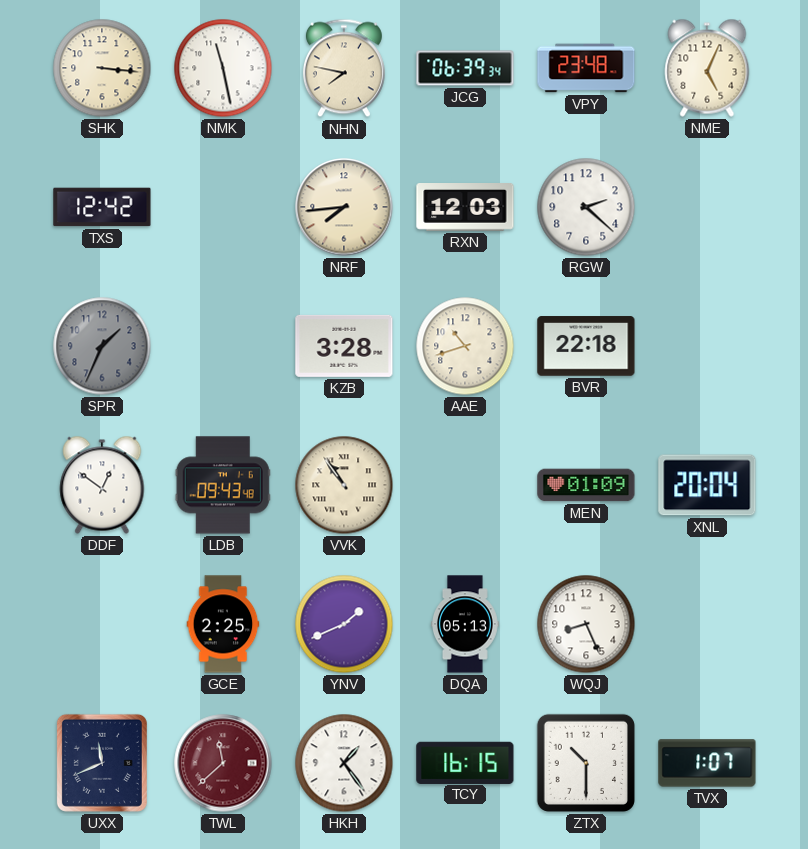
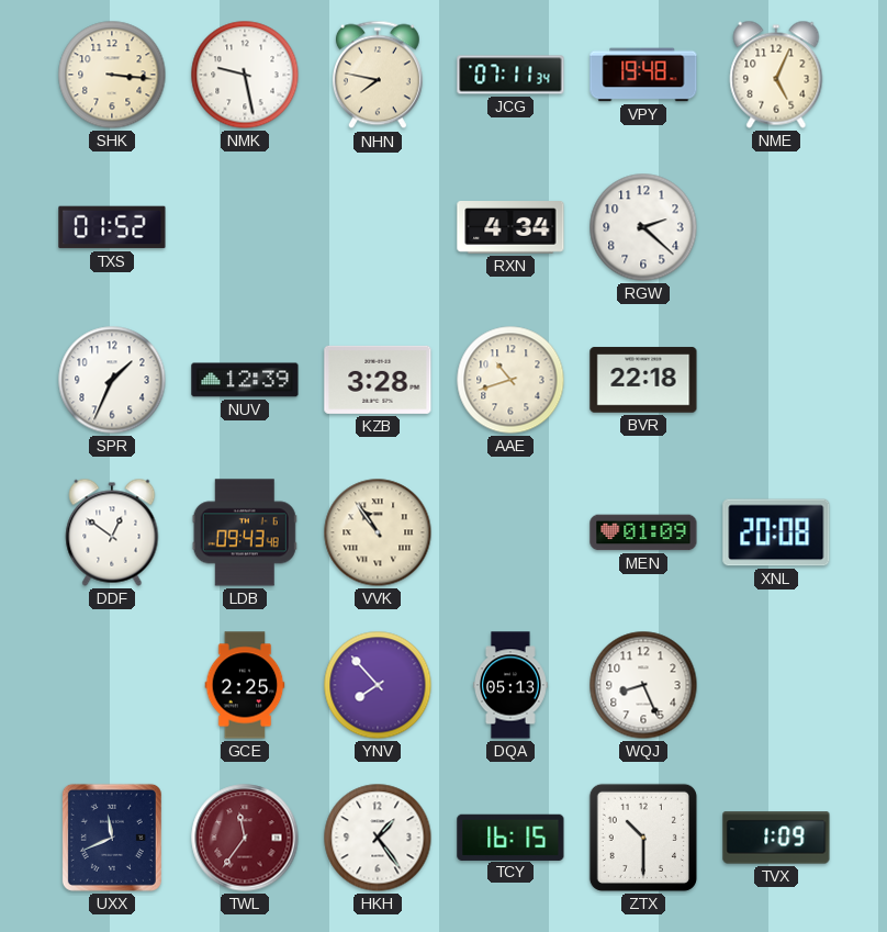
NMK: 11:28 -> 9:28
JCG: 06:39 -> 07:11
VPY: 23:48 -> 19:48
TXS: 12:42 -> 01:52
NRF: 7:44 -> none
RXN: 12:03 -> 4:34
SPR dial: grey -> white
NUV: none -> 12:39
XNL: 20:04 -> 20:08
YNV: 1:41 -> 7:53
TWL: 11:38 -> 11:36
TVX: 1:07 -> 1:09
